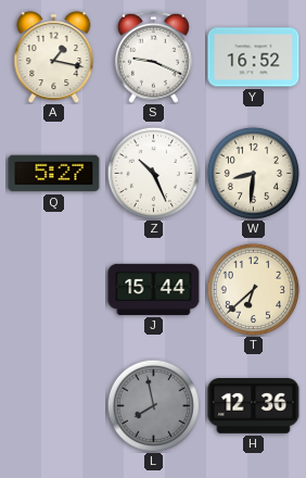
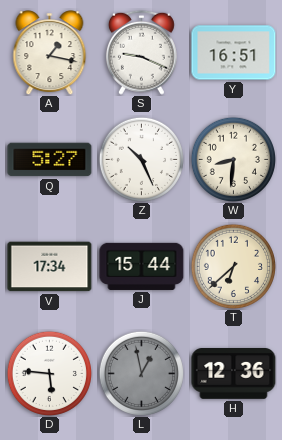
Y: 16:52 -> 16:51
V: none -> 17:34
D: none -> 5:46
L: 7:58 -> 12:58
